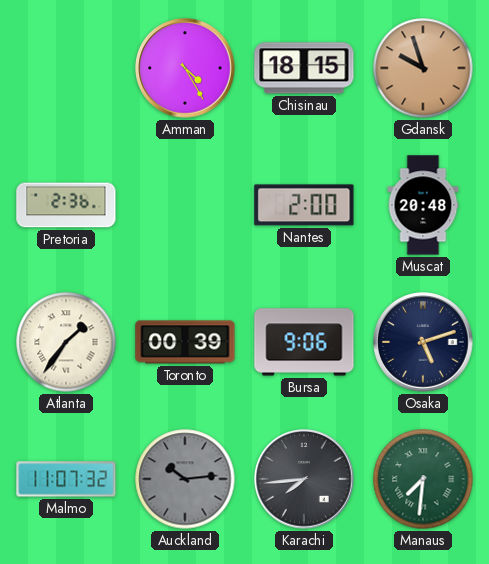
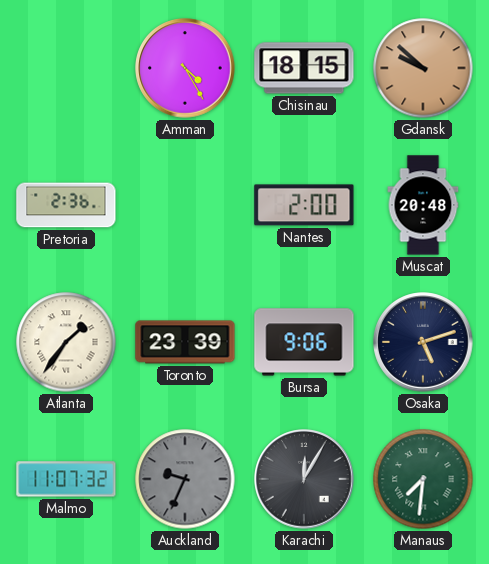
Gdansk: 9:57 -> 9:52
Toronto: 00:39 -> 23:39
Auckland: 10:14 -> 9:34
Karachi: 7:44 -> 12:05
